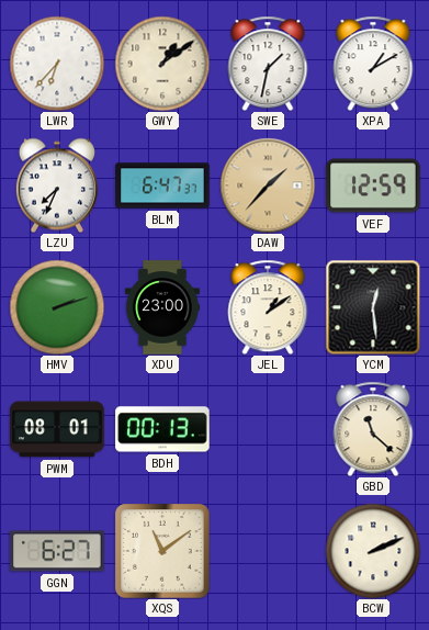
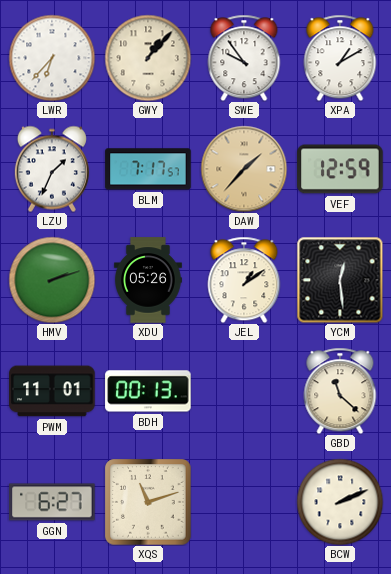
GWY: 1:09 -> 1:07
SWE: 1:32 -> 9:54
LZU: 7:34 -> 1:34
BLM: 6:47 -> 7:17
XDU: 23:00 -> 05:26
PWM: 08:01 -> 11:01
XQS: 11:09 -> 11:12
